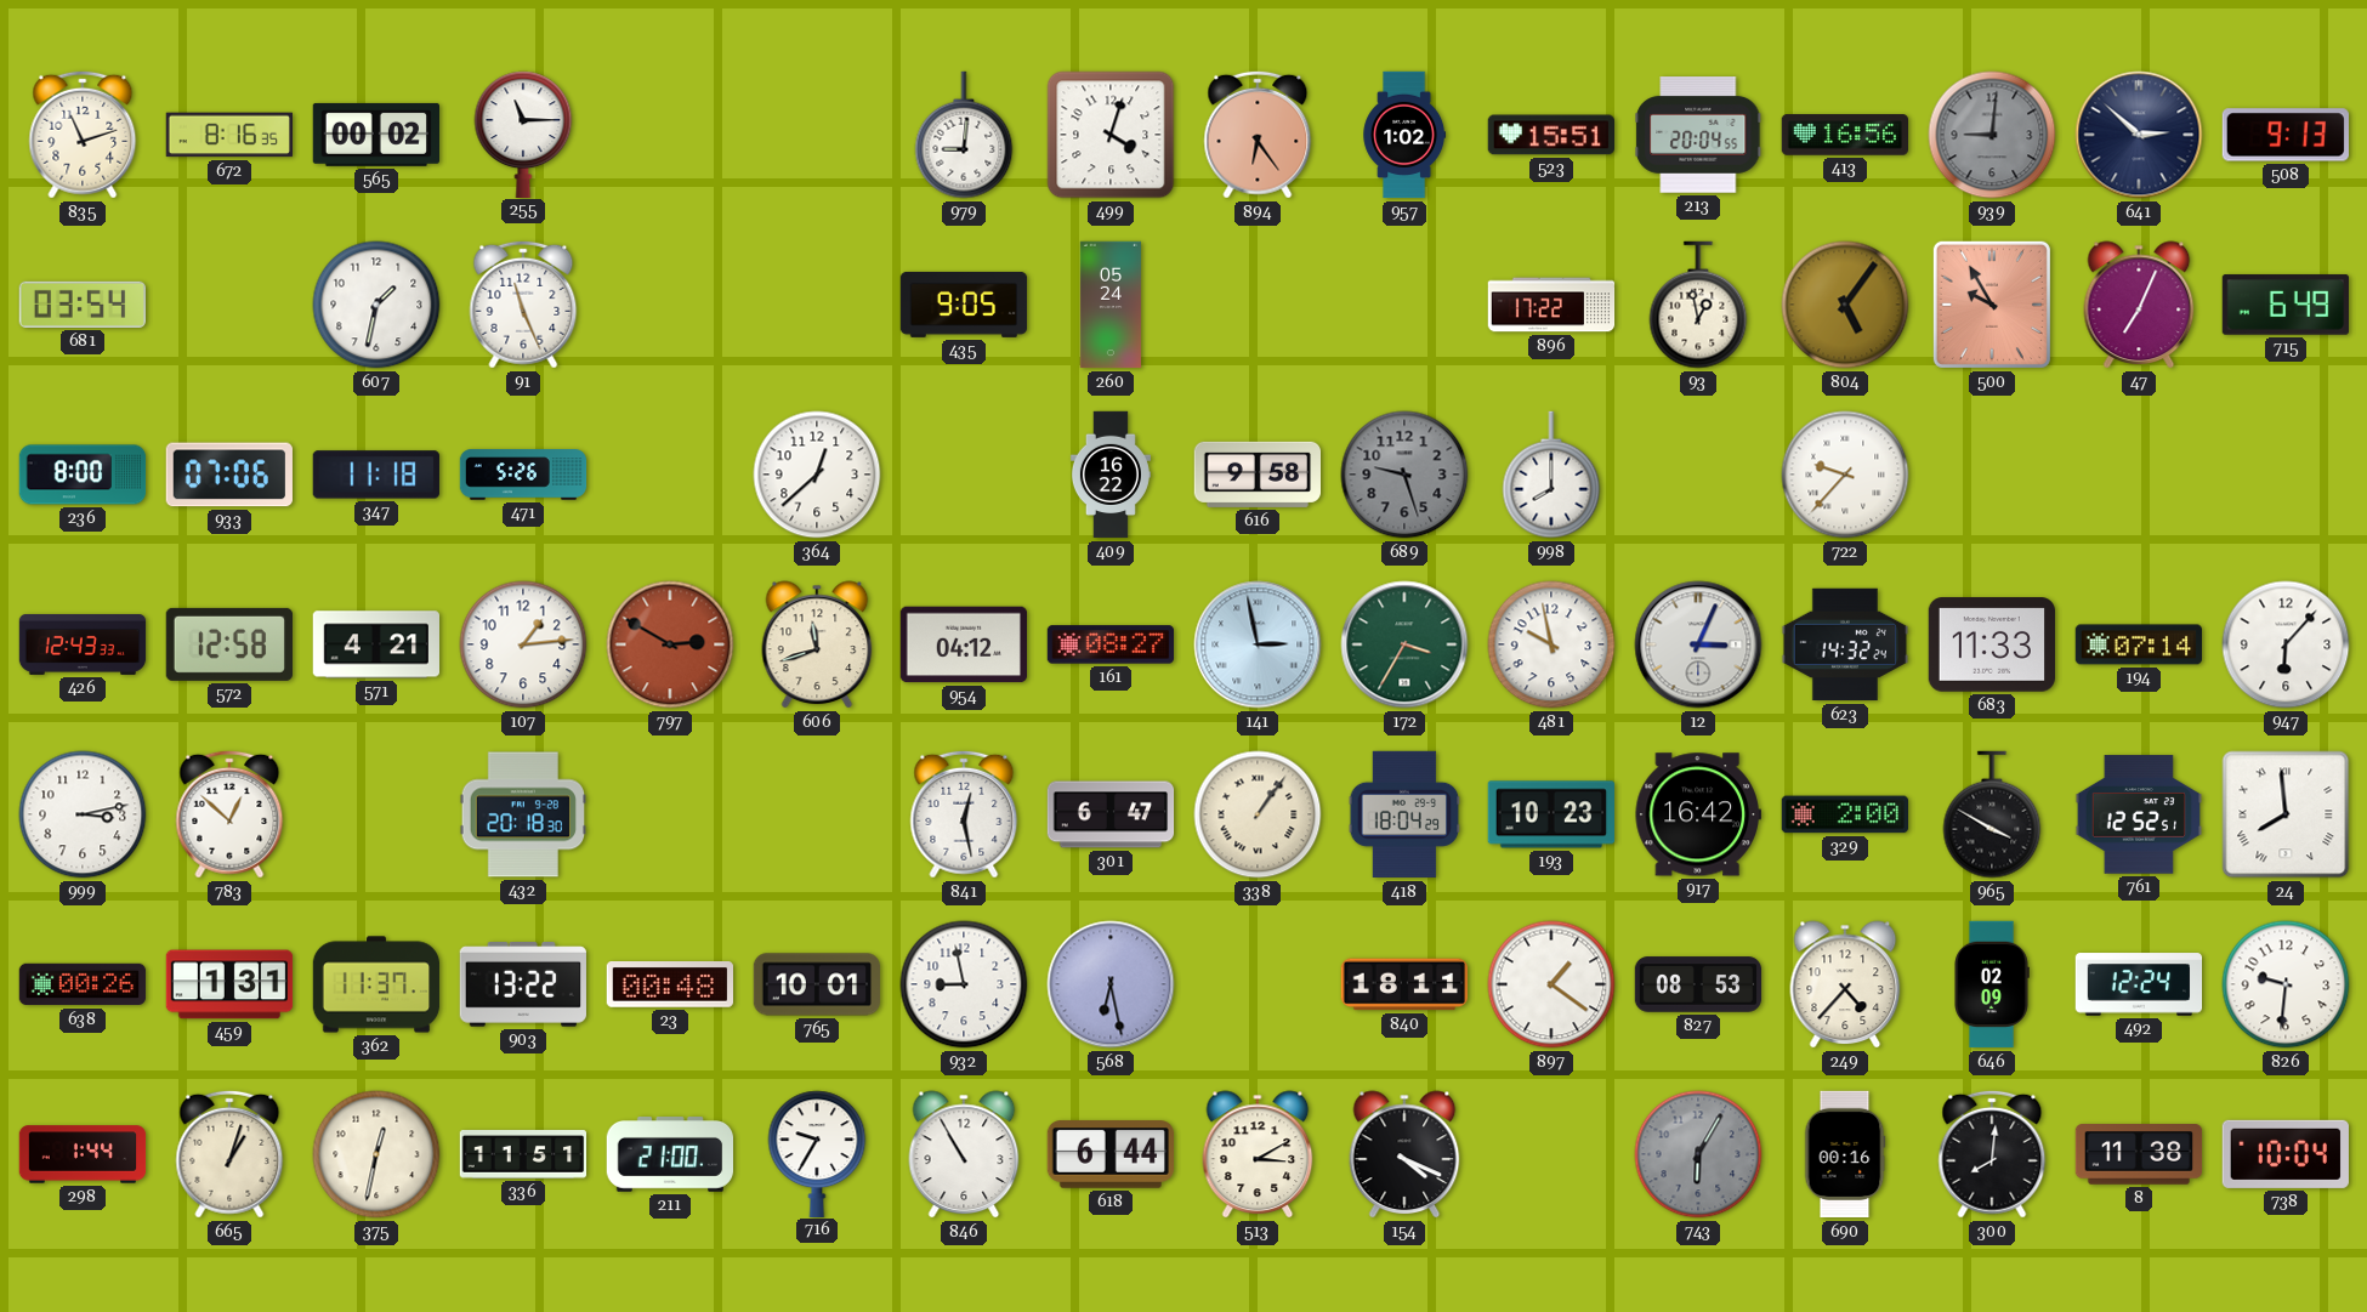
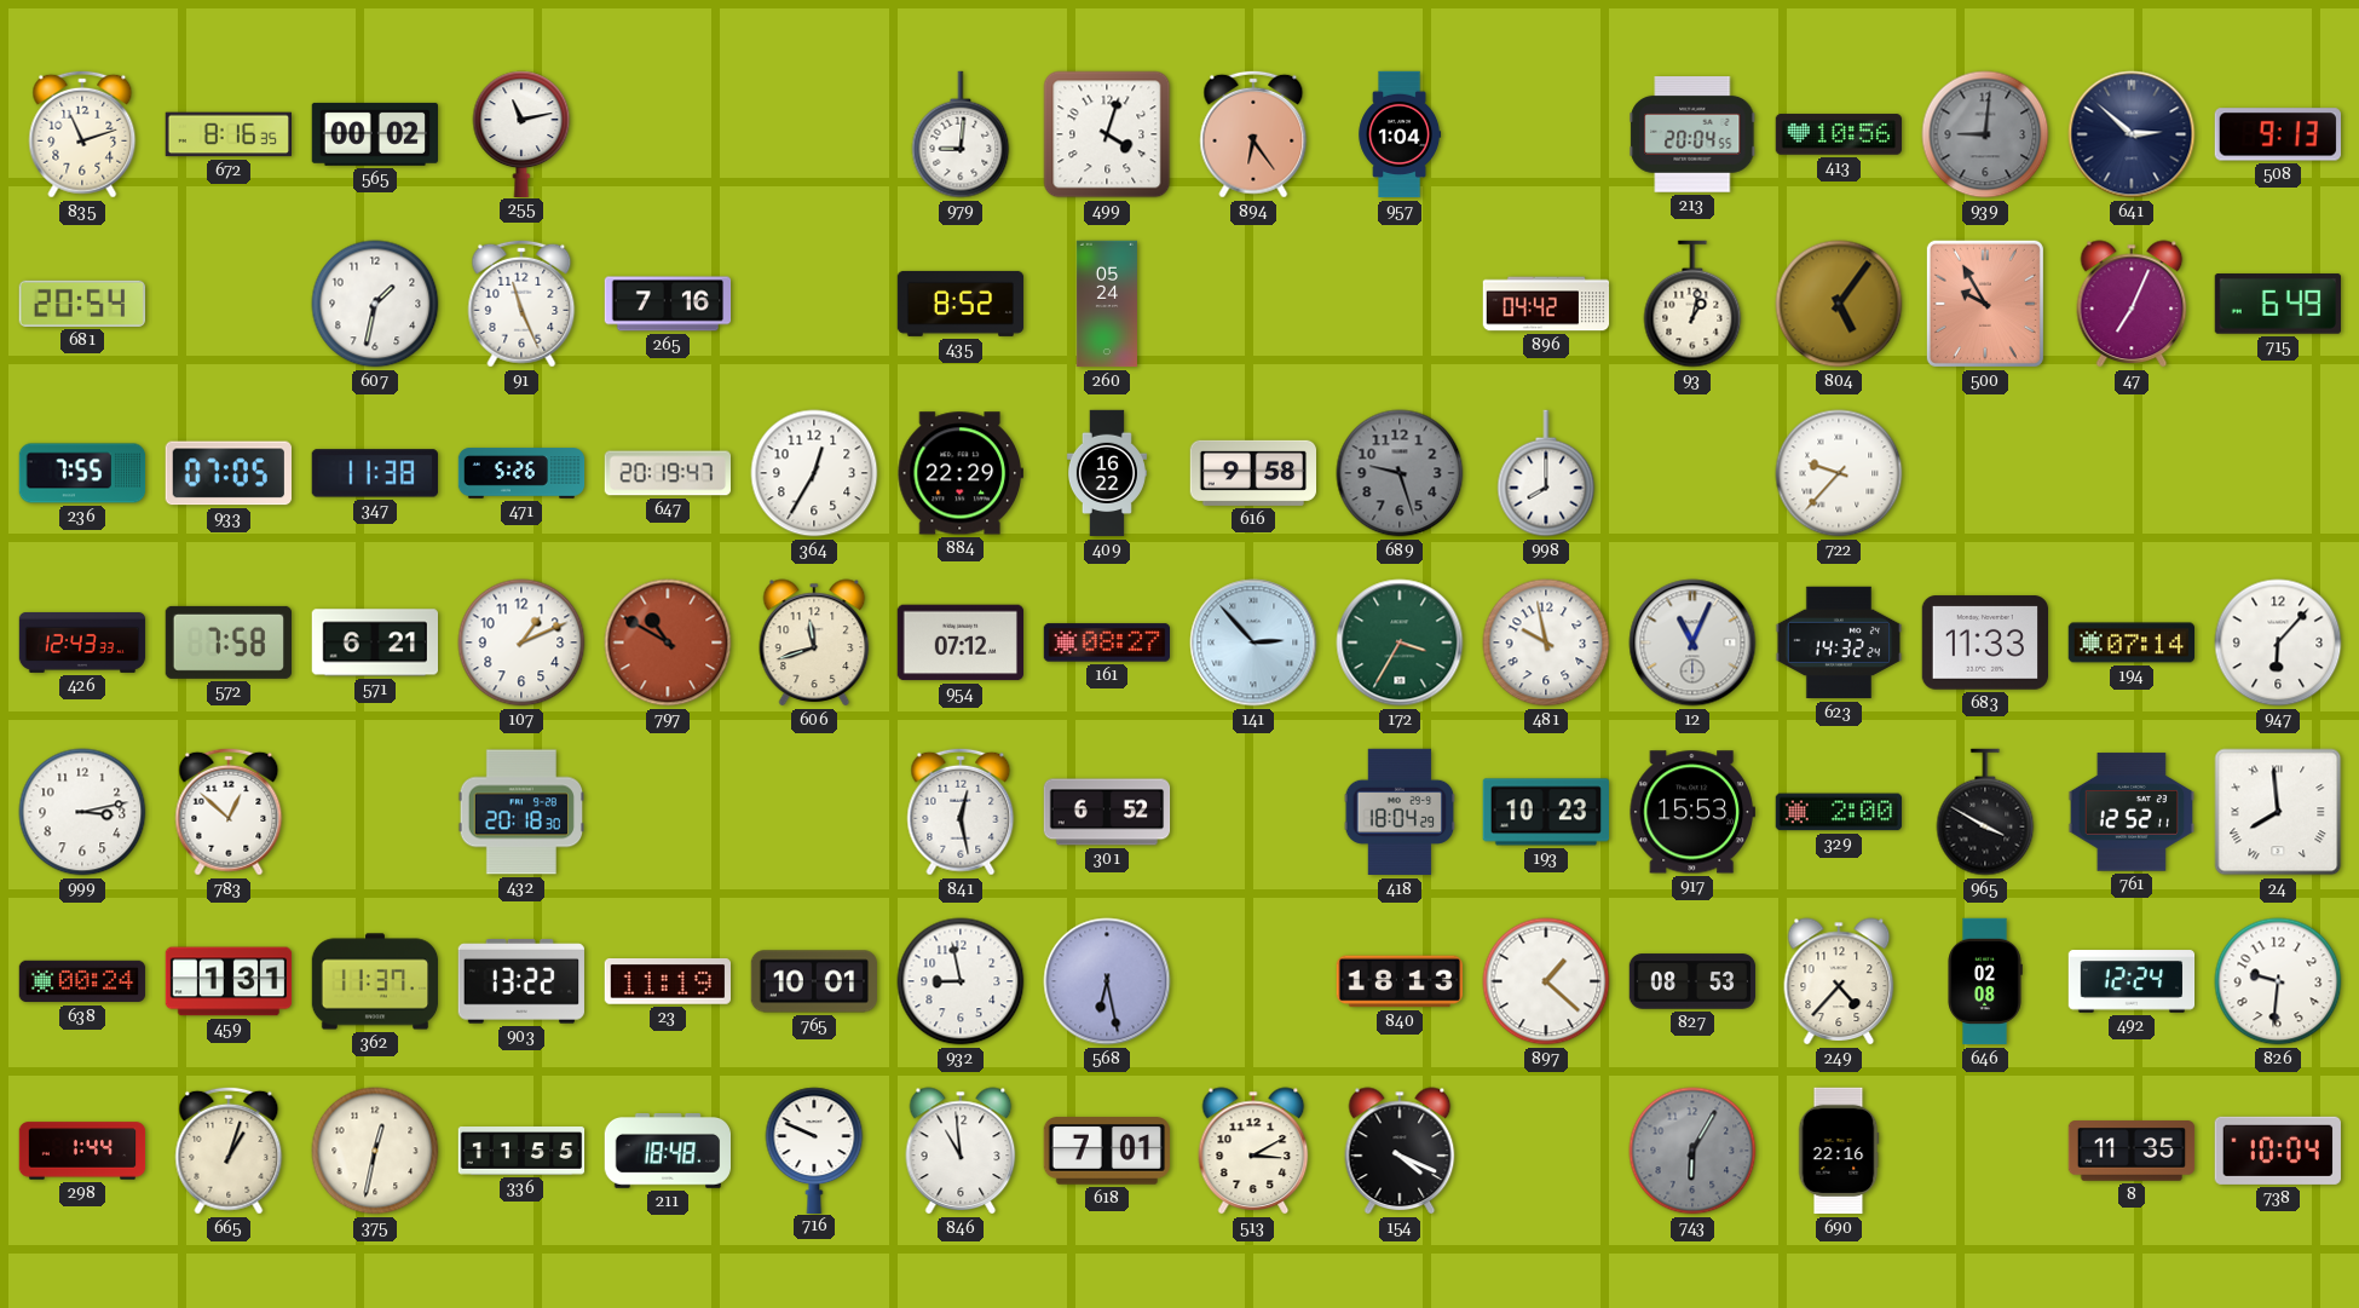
255: 11:15 -> 11:13
957: 1:02 -> 1:04
523: 15:51 -> none
413: 16:56 -> 10:56
681: 03:54 -> 20:54
265: none -> 7:16
435: 9:05 -> 8:52
896: 17:22 -> 04:42
93: 12:58 -> 1:02
236: 8:00 -> 7:55
933: 07:06 -> 07:05
347: 11:18 -> 11:38
647: none -> 20:19
364: 12:38 -> 12:35
884: none -> 22:29
572: 12:58 -> 7:58
571: 4:21 -> 6:21
107: 1:14 -> 1:11
797: 2:50 -> 10:50
954: 04:12 -> 07:12
141: 2:58 -> 2:53
12: 3:04 -> 11:04
301: 6:47 -> 6:52
338: 1:06 -> none
917: 16:42 -> 15:53
761: 12:52:51 -> 12:52:11
638: 00:26 -> 00:24
23: 00:48 -> 11:19
840: 18:11 -> 18:13
897: 1:21 -> 1:22
646: 02:09 -> 02:08
336: 11:51 -> 11:55
211: 21:00 -> 18:48
716: 9:35 -> 9:49
846: 10:55 -> 10:59
618: 6:44 -> 7:01
690: 00:16 -> 22:16
300: 8:01 -> none
8: 11:38 -> 11:35
